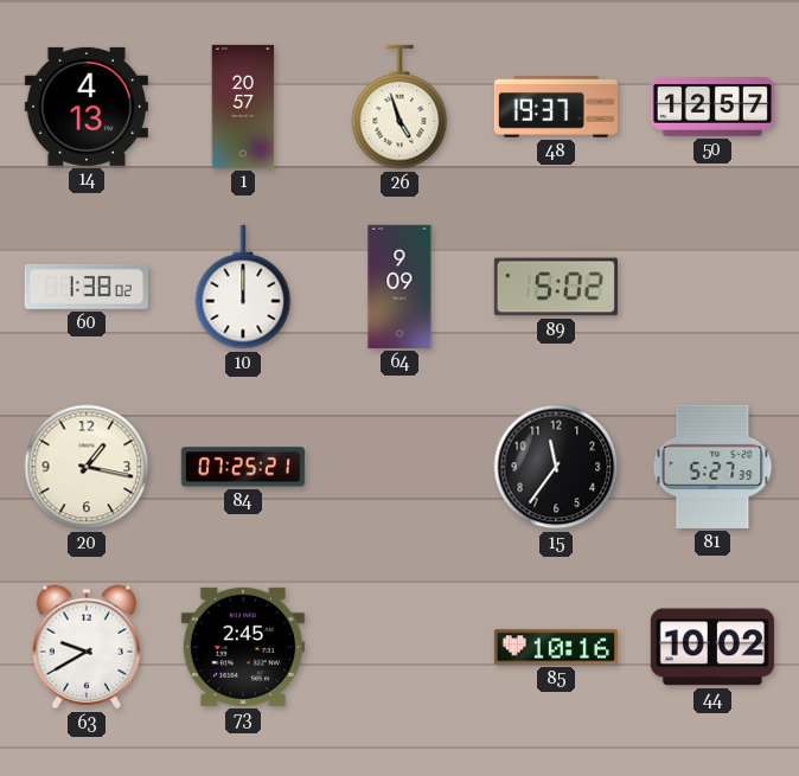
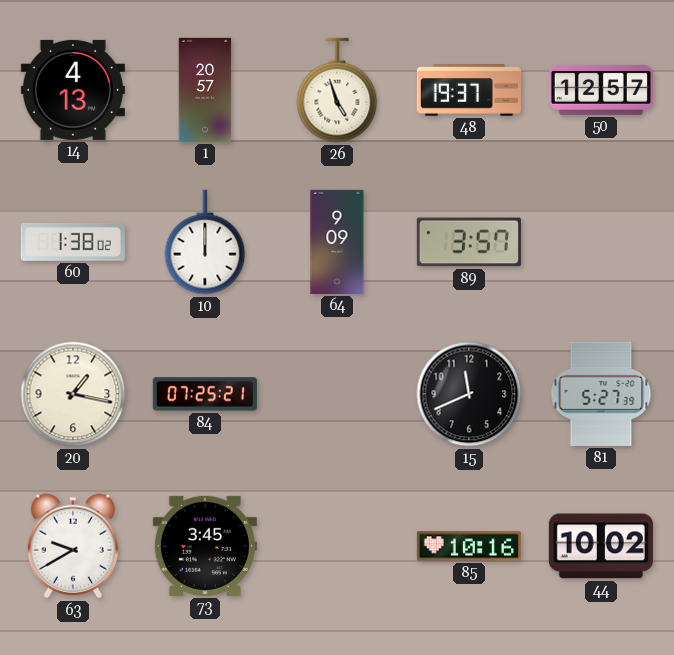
89: 5:02 -> 3:57
15: 11:36 -> 11:41
73: 2:45 -> 3:45
